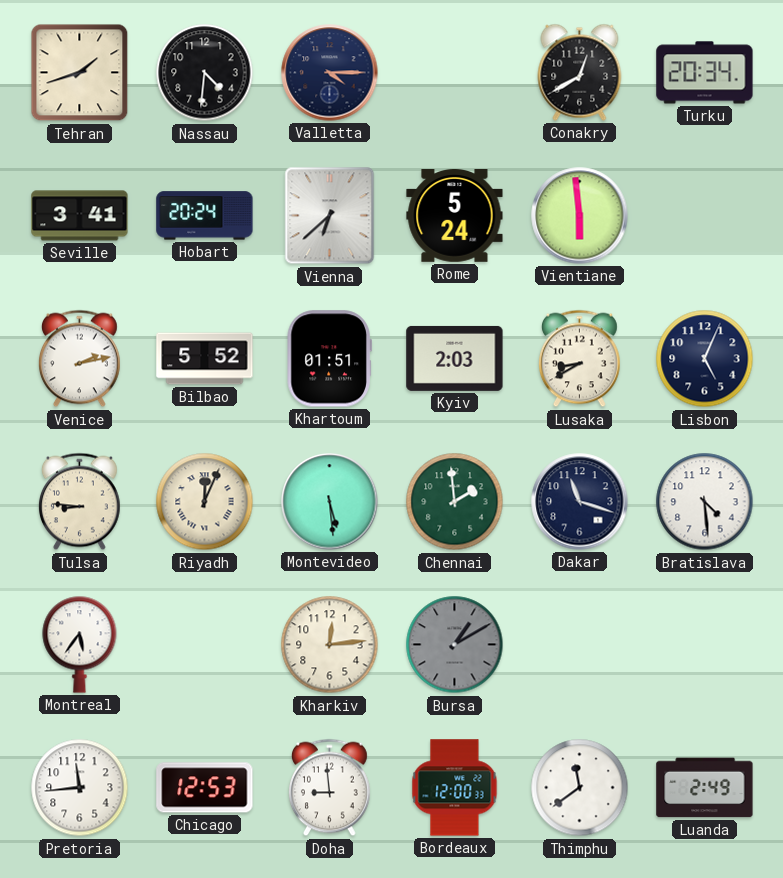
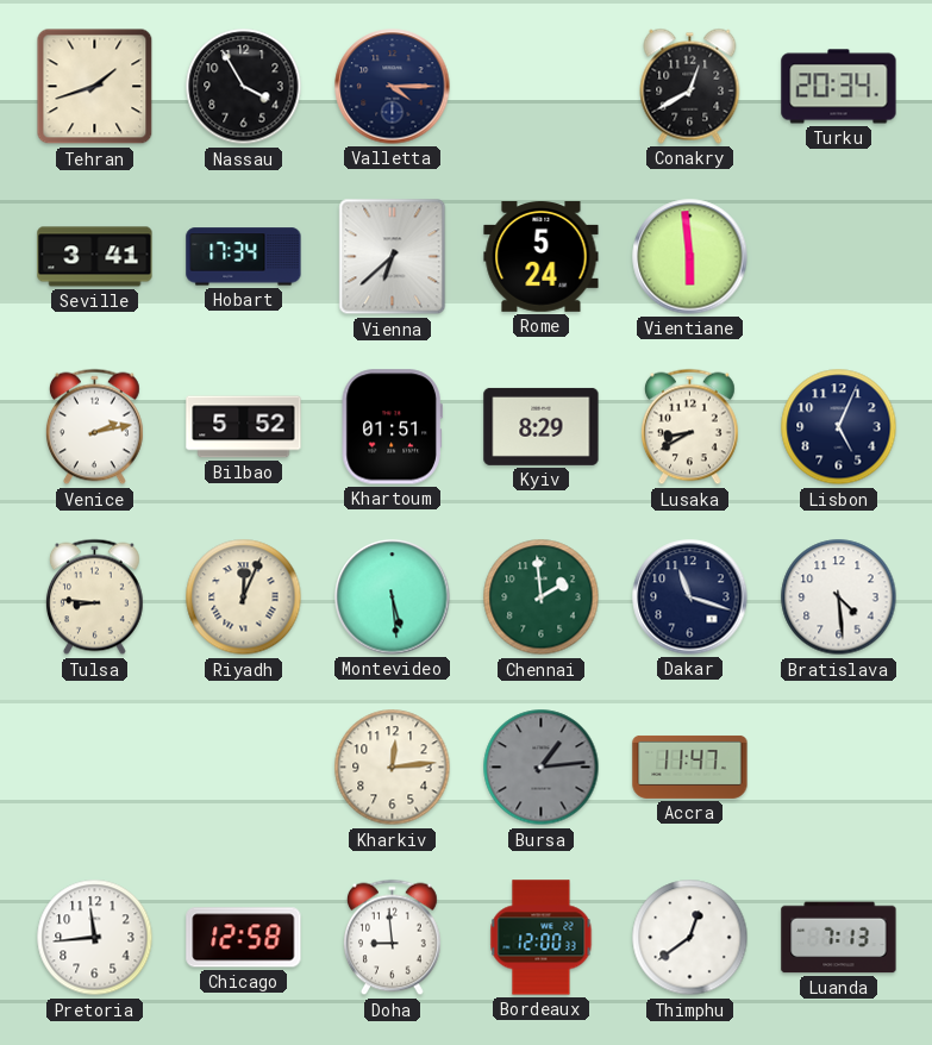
Nassau: 4:31 -> 3:55
Hobart: 20:24 -> 17:34
Kyiv: 2:03 -> 8:29
Montreal: 5:36 -> none
Bursa: 1:10 -> 1:14
Accra: none -> 11:47
Chicago: 12:53 -> 12:58
Thimphu: 11:39 -> 12:39
Luanda: 2:49 -> 7:13
